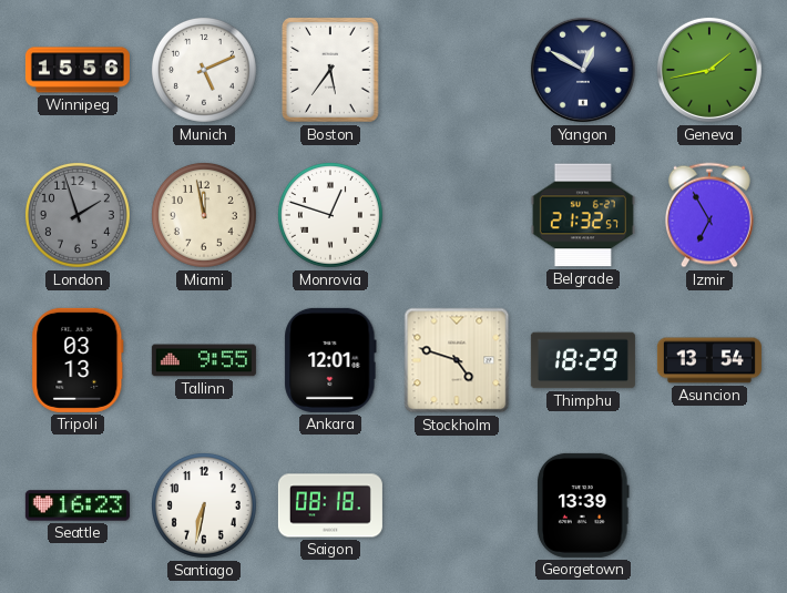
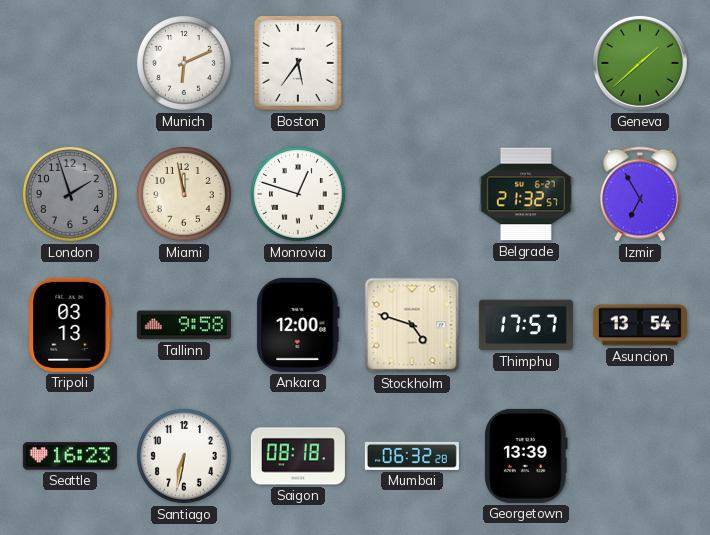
Winnipeg: 15:56 -> none
Munich: 5:11 -> 6:11
Yangon: 12:50 -> none
Geneva: 1:43 -> 1:38
Tallinn: 9:55 -> 9:58
Ankara: 12:01 -> 12:00
Thimphu: 18:29 -> 17:57
Mumbai: none -> 06:32
